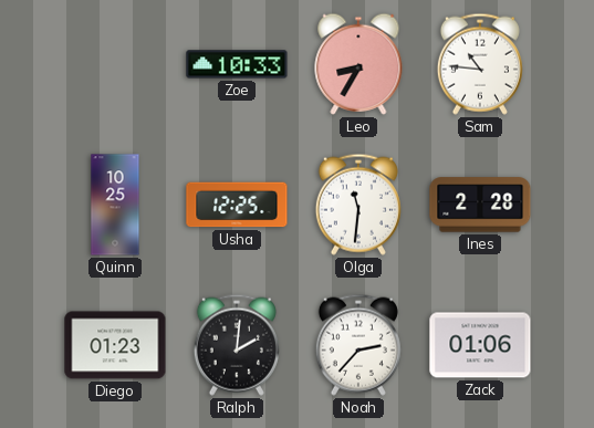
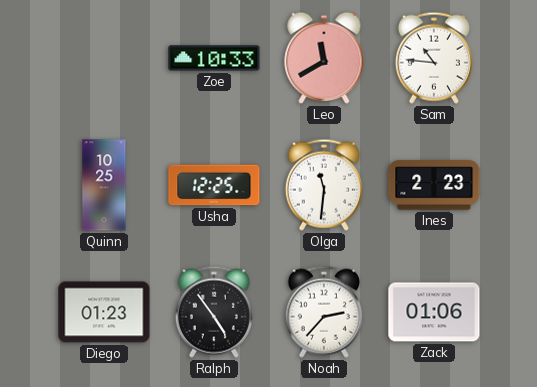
Leo: 8:35 -> 11:40
Ines: 2:28 -> 2:23
Ralph: 2:01 -> 4:54
